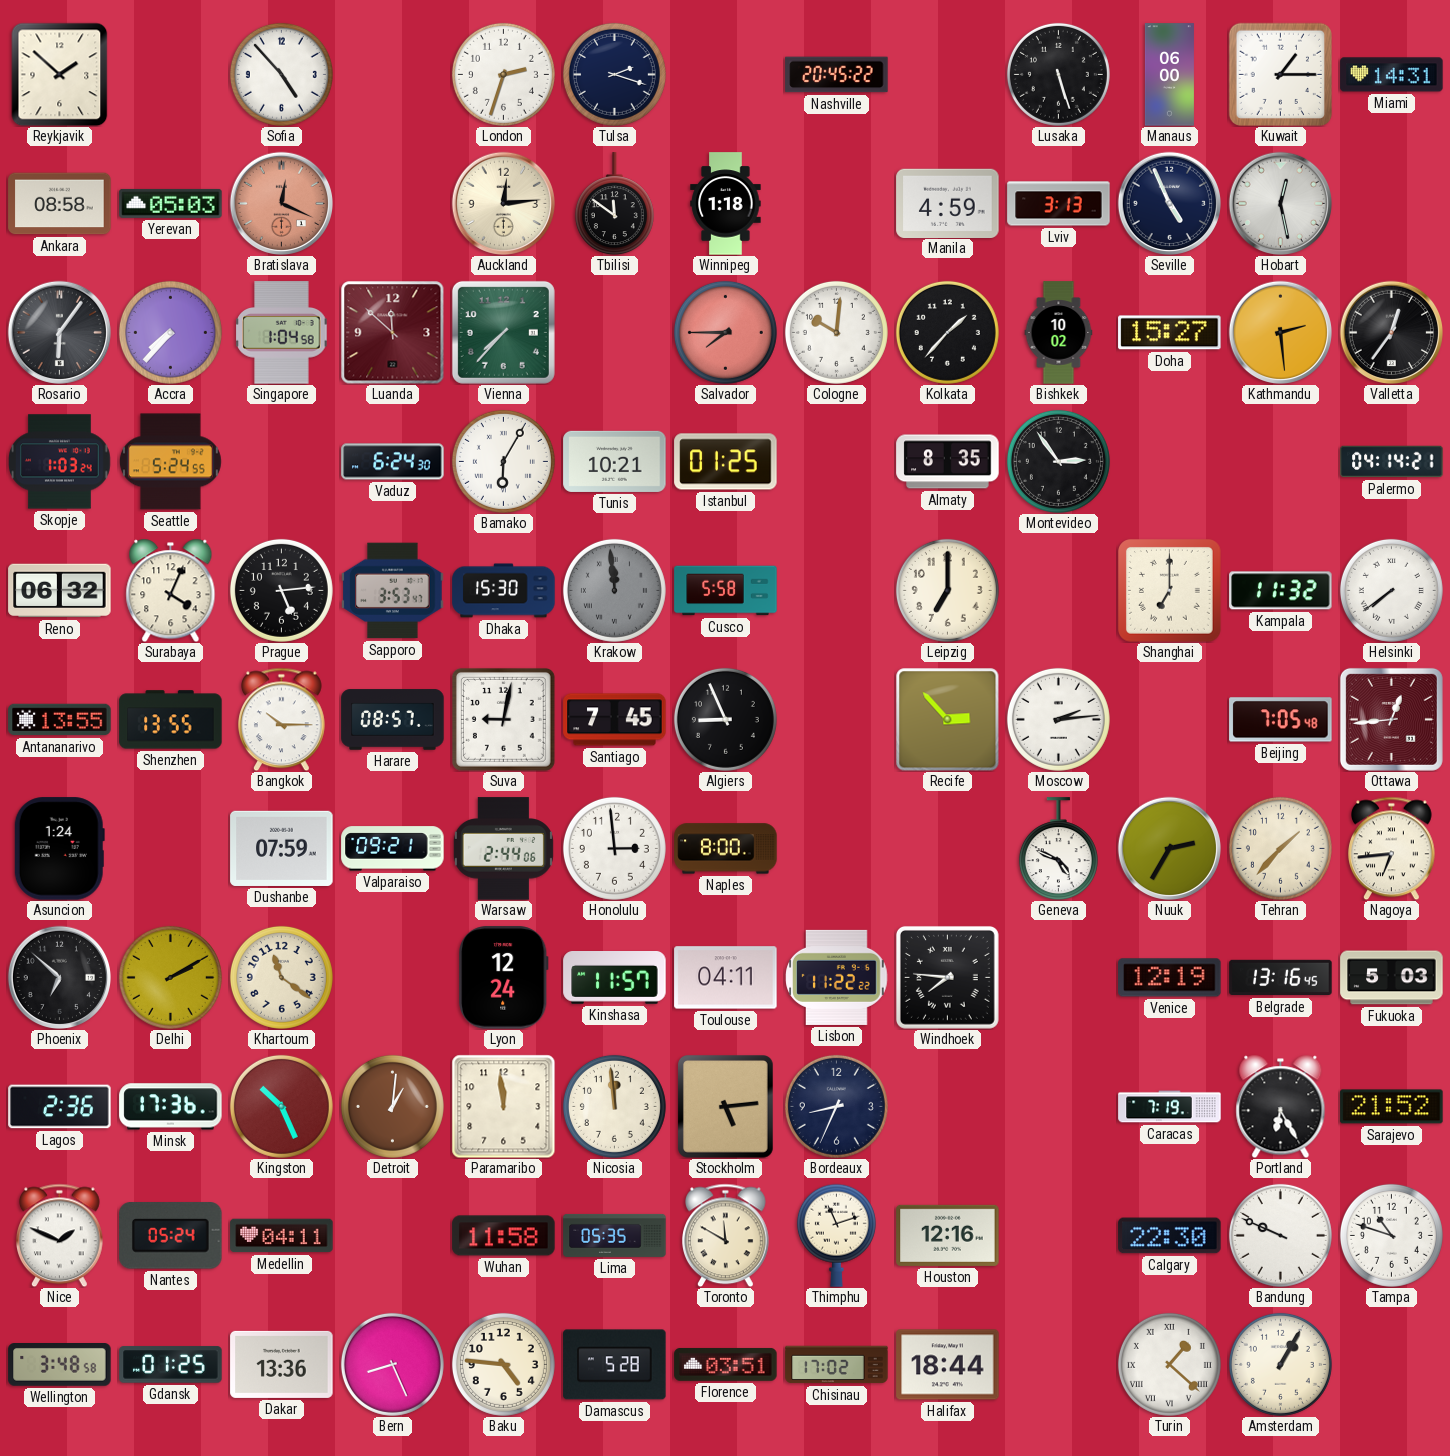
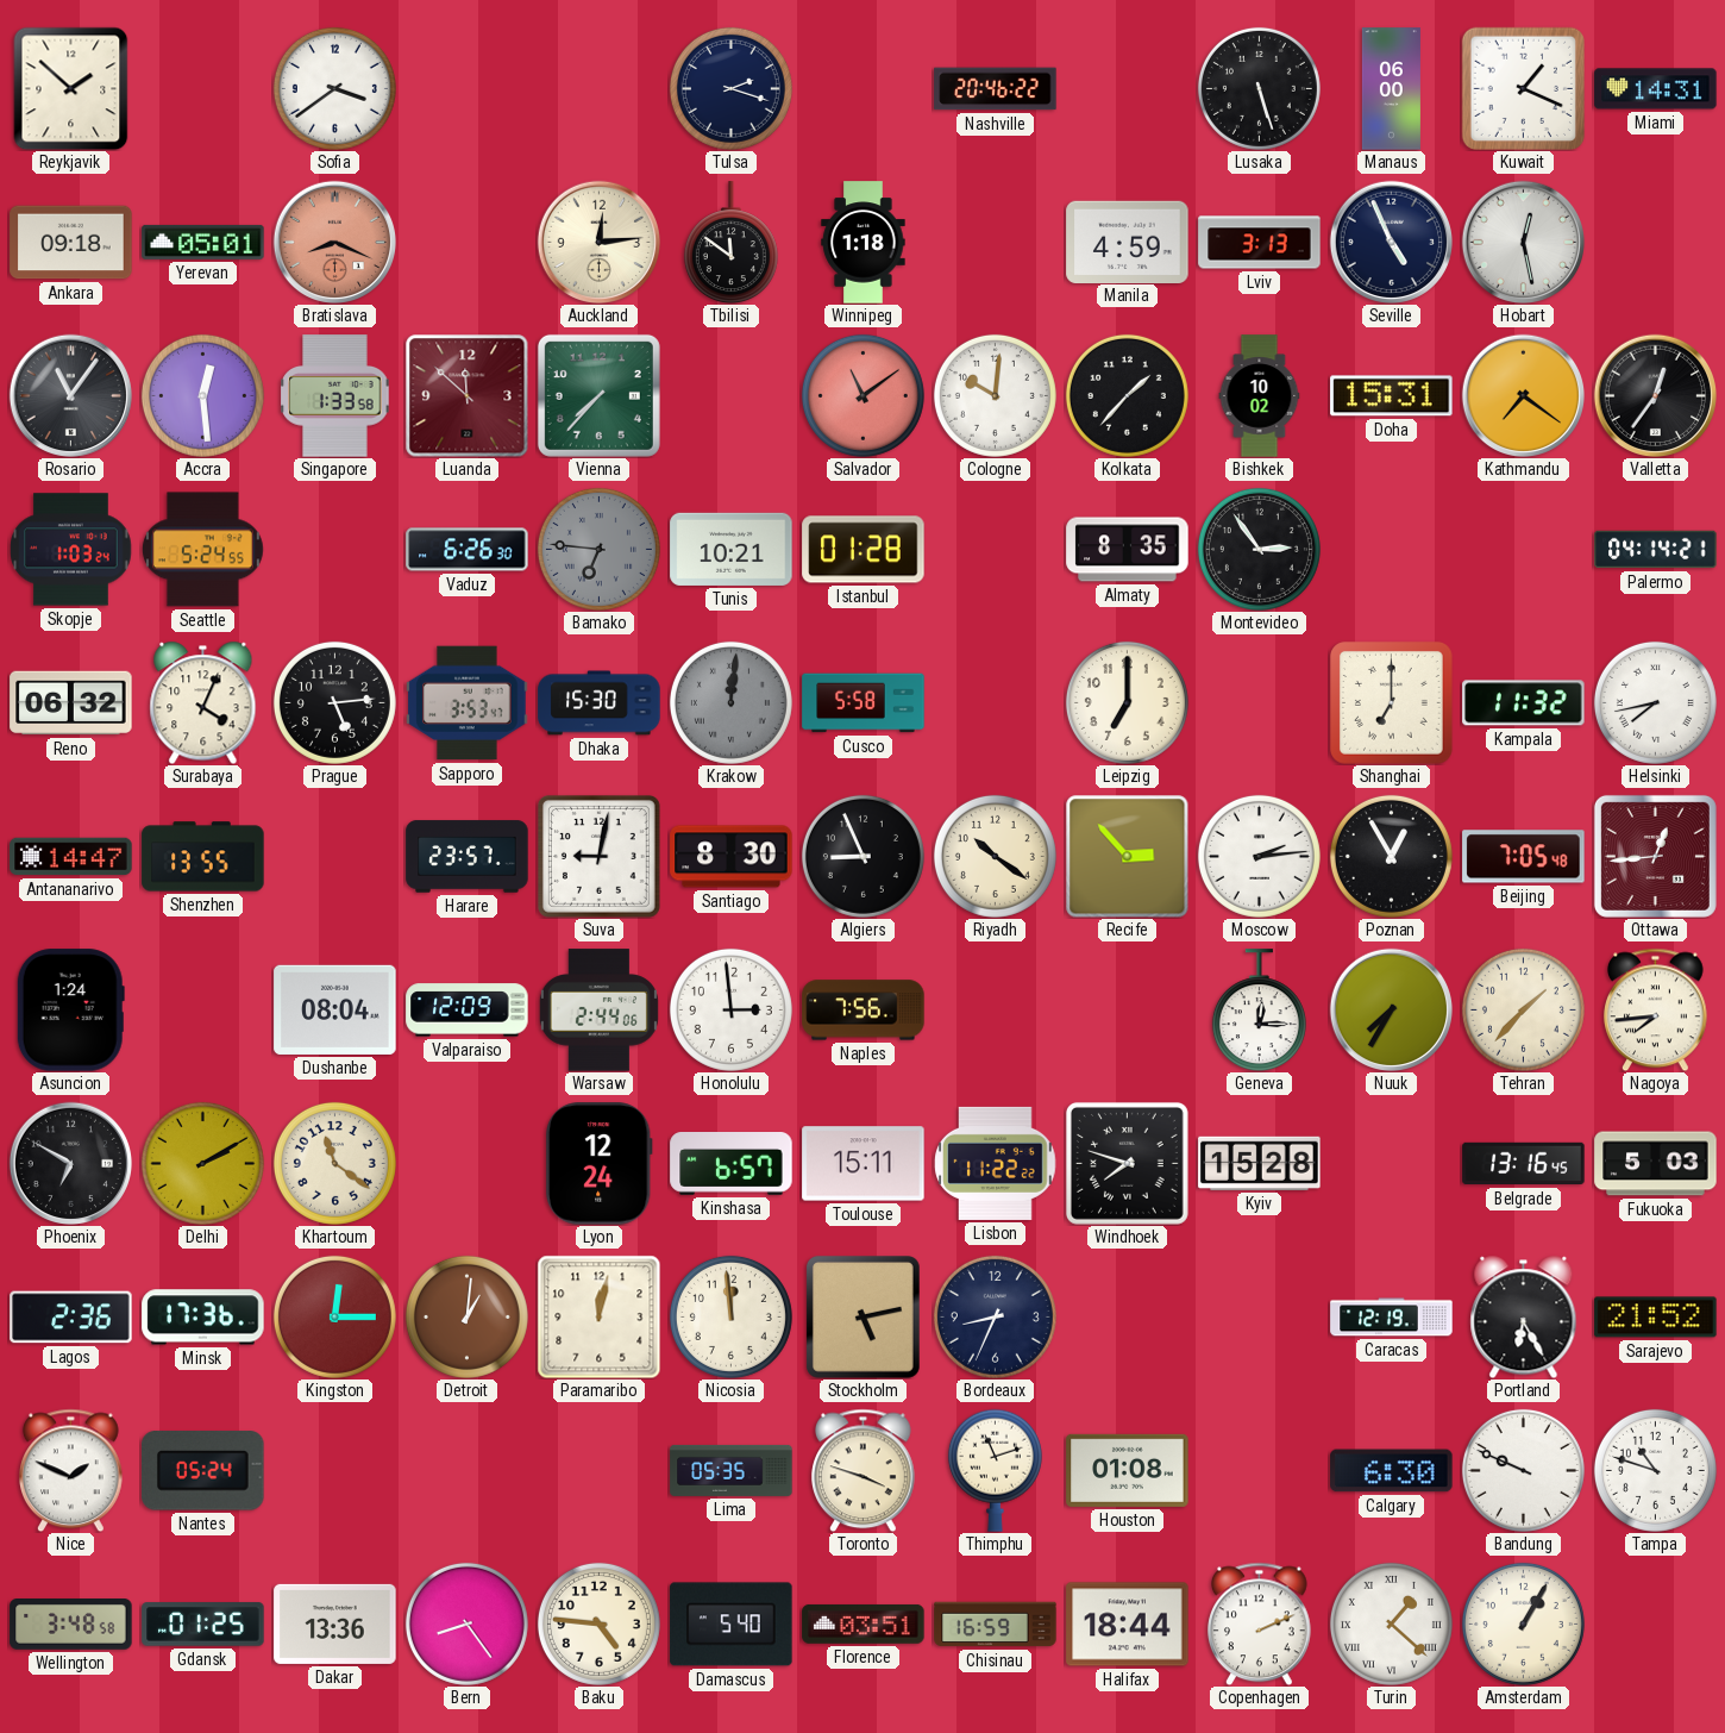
Sofia: 4:53 -> 3:39
London: 2:33 -> none
Nashville: 20:45 -> 20:46
Kuwait: 1:15 -> 1:19
Ankara: 08:58 -> 09:18
Yerevan: 05:03 -> 05:01
Bratislava: 12:19 -> 8:19
Rosario: 6:06 -> 11:06
Accra: 7:37 -> 12:29
Singapore: 1:04 -> 1:33
Salvador: 7:45 -> 11:09
Doha: 15:27 -> 15:31
Kathmandu: 2:29 -> 7:21
Vaduz: 6:24 -> 6:26
Bamako: 6:05 -> 6:46
Bamako dial: white -> grey
Istanbul: 01:25 -> 01:28
Krakow: 11:59 -> 12:01
Helsinki: 7:39 -> 7:43
Antananarivo: 13:55 -> 14:47
Bangkok: 10:15 -> none
Harare: 08:57 -> 23:57
Santiago: 7:45 -> 8:30
Riyadh: none -> 10:21
Poznan: none -> 12:55
Dushanbe: 07:59 -> 08:04
Valparaiso: 09:21 -> 12:09
Naples: 8:00 -> 7:56
Geneva: 4:49 -> 12:15
Nuuk: 2:35 -> 7:35
Nagoya: 6:44 -> 7:44
Phoenix: 6:52 -> 6:50
Kinshasa: 11:57 -> 6:57
Toulouse: 04:11 -> 15:11
Windhoek: 7:46 -> 7:48
Kyiv: none -> 15:28
Venice: 12:19 -> none
Kingston: 10:26 -> 12:15
Paramaribo: 11:59 -> 12:02
Stockholm: 5:14 -> 5:13
Caracas: 7:19 -> 12:19
Medellin: 04:11 -> none
Wuhan: 11:58 -> none
Toronto: 11:50 -> 3:48
Houston: 12:16 -> 01:08
Calgary: 22:30 -> 6:30
Bern: 8:26 -> 8:24
Damascus: 5:28 -> 5:40
Chisinau: 17:02 -> 16:59
Copenhagen: none -> 2:11
